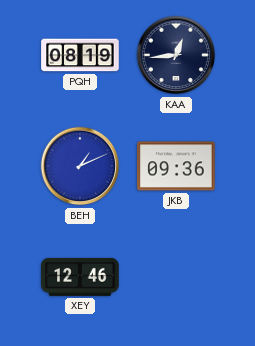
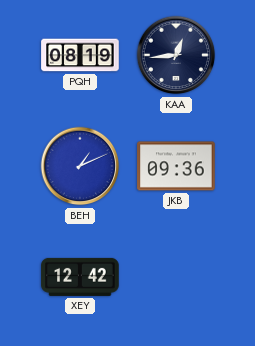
XEY: 12:46 -> 12:42
